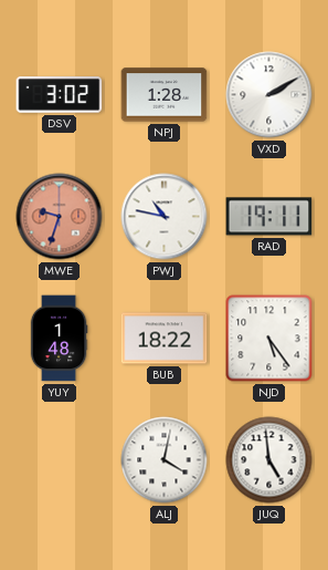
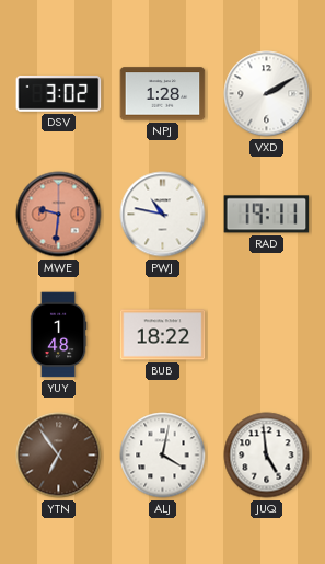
MWE: 9:33 -> 9:31
NJD: 5:24 -> none
YTN: none -> 6:54
